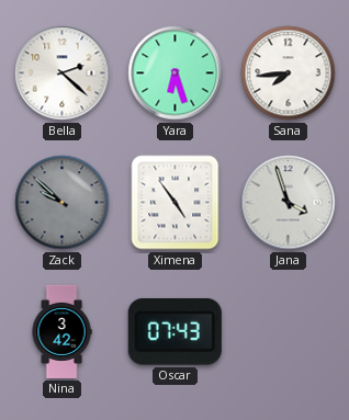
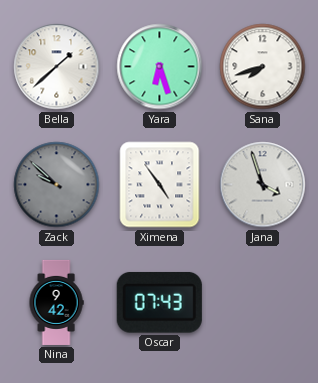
Bella: 2:22 -> 1:38
Sana: 7:44 -> 7:42
Nina: 3:42 -> 9:42
